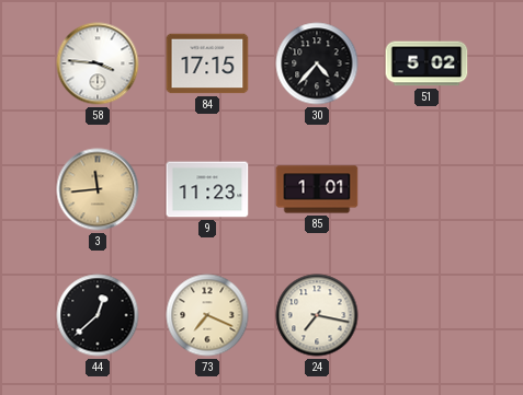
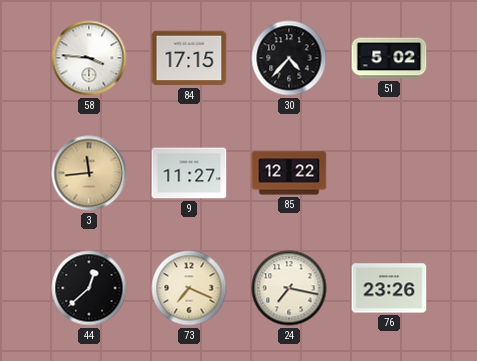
9: 11:23 -> 11:27
85: 1:01 -> 12:22
76: none -> 23:26
